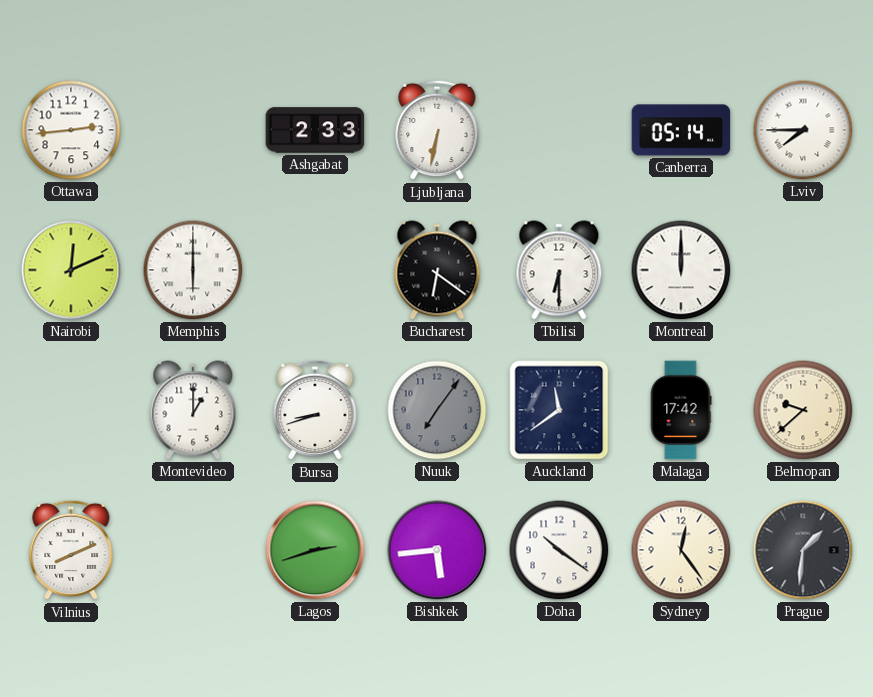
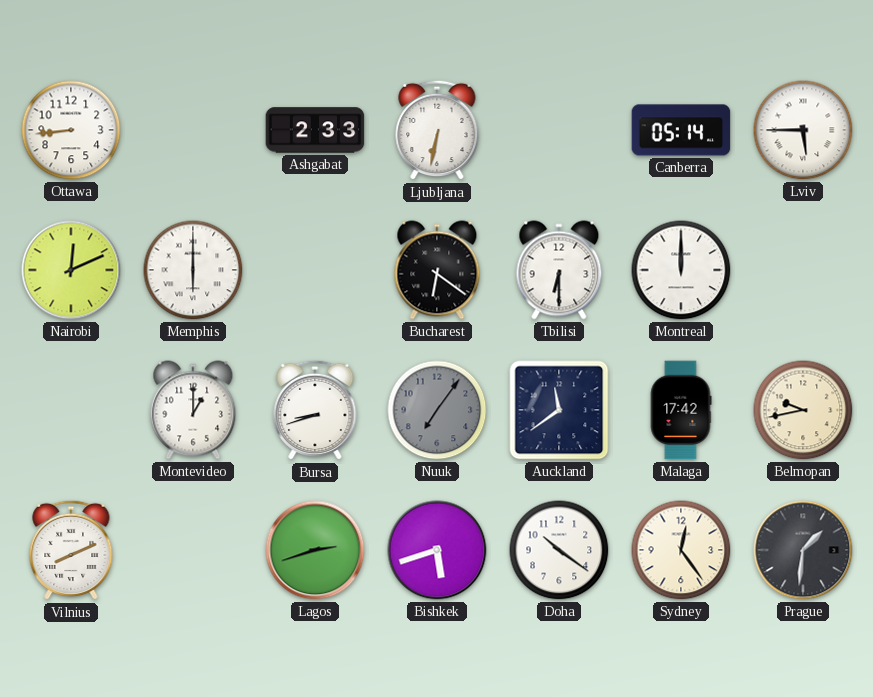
Ottawa: 2:44 -> 8:44
Lviv: 7:45 -> 5:45
Belmopan: 9:38 -> 9:43
Bishkek: 5:44 -> 5:42
